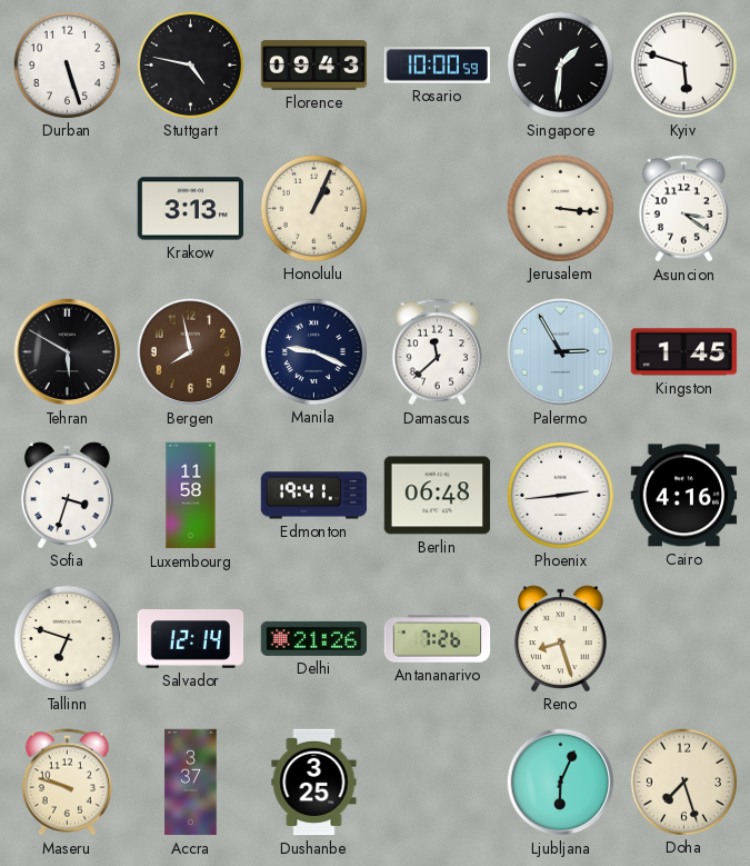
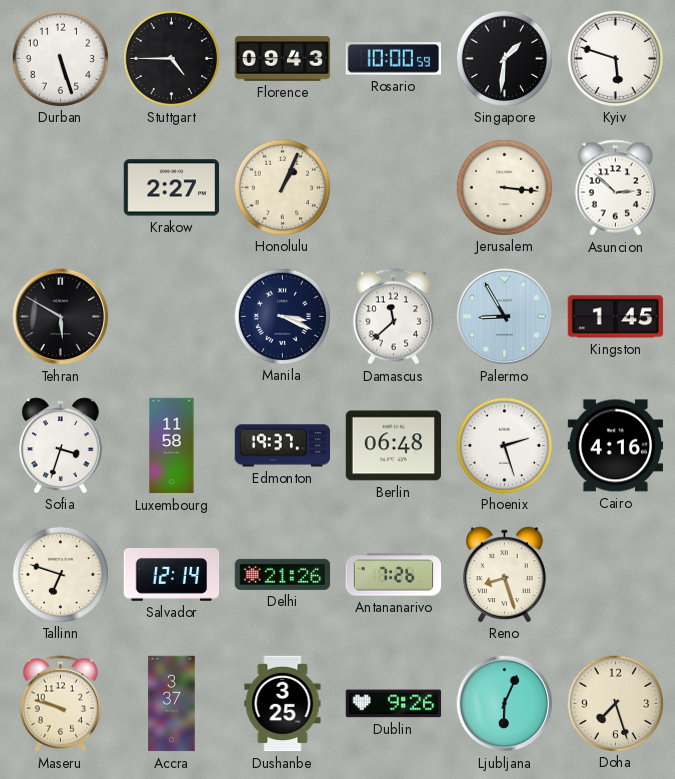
Stuttgart: 4:47 -> 4:45
Krakow: 3:13 -> 2:27
Asuncion: 3:21 -> 2:52
Bergen: 7:58 -> none
Manila: 9:19 -> 3:19
Palermo: 2:55 -> 8:55
Edmonton: 19:41 -> 19:37
Phoenix: 2:44 -> 2:27
Dublin: none -> 9:26
